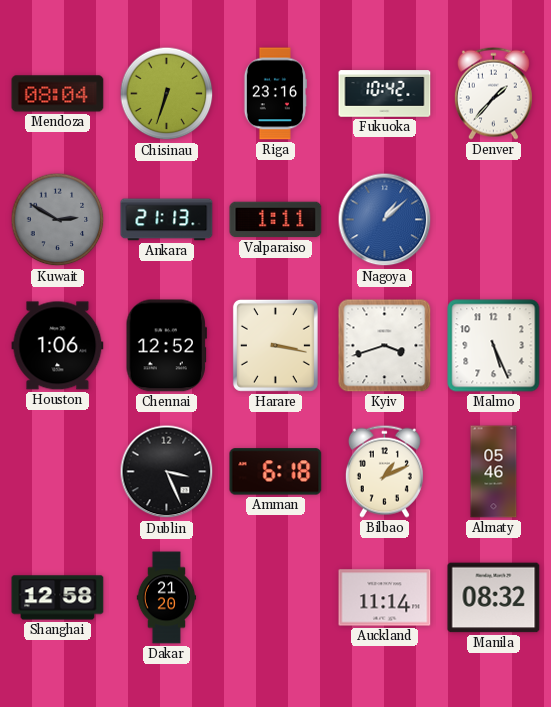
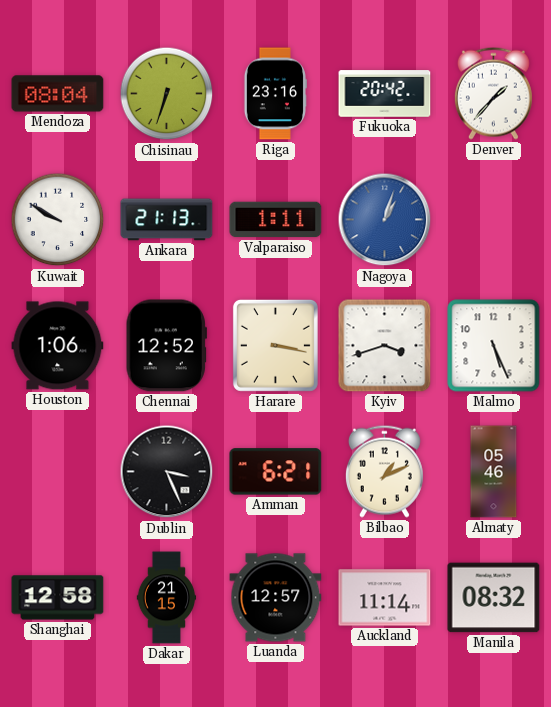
Fukuoka: 10:42 -> 20:42
Kuwait: 2:50 -> 9:50
Kuwait dial: grey -> white
Nagoya: 1:08 -> 1:03
Amman: 6:18 -> 6:21
Dakar: 21:20 -> 21:15
Luanda: none -> 12:57
